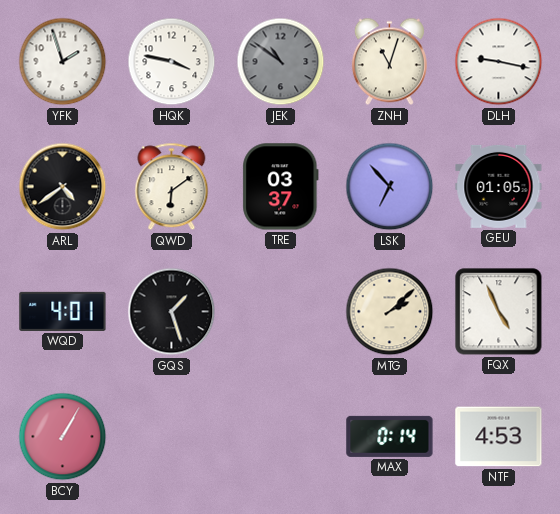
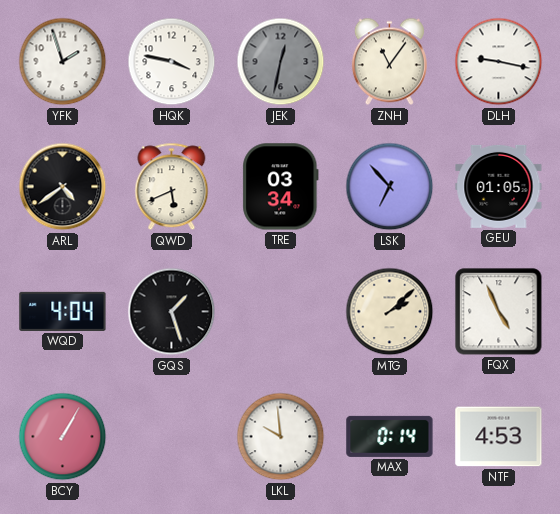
JEK: 10:51 -> 12:32
ZNH: 11:03 -> 11:06
QWD: 6:09 -> 5:41
TRE: 03:37 -> 03:34
WQD: 4:01 -> 4:04
LKL: none -> 9:59
